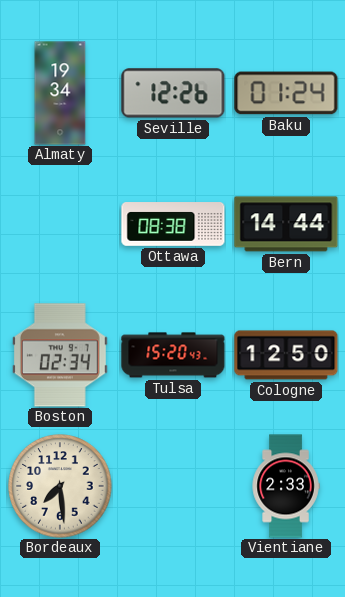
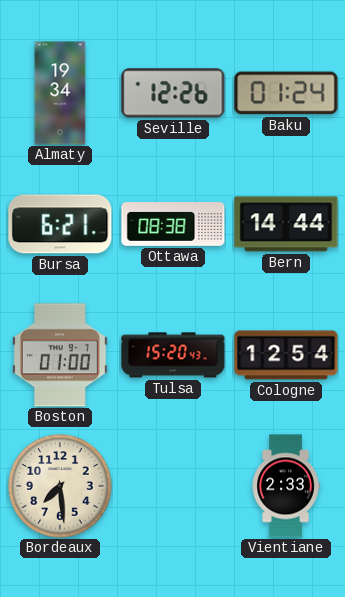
Bursa: none -> 6:21
Boston: 02:34 -> 01:00
Cologne: 12:50 -> 12:54
